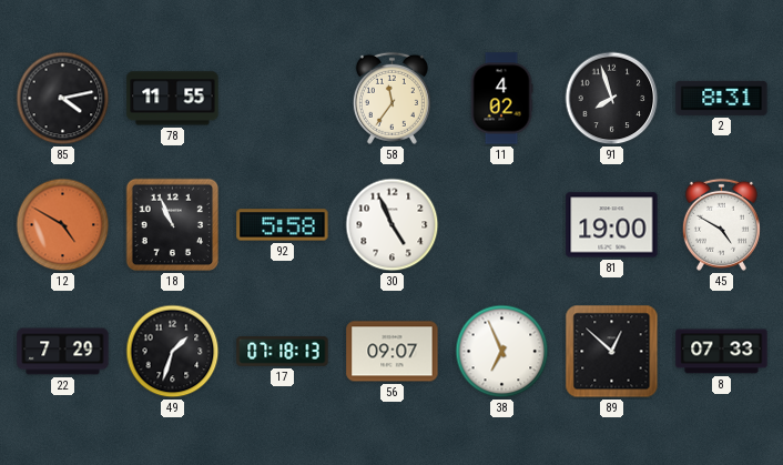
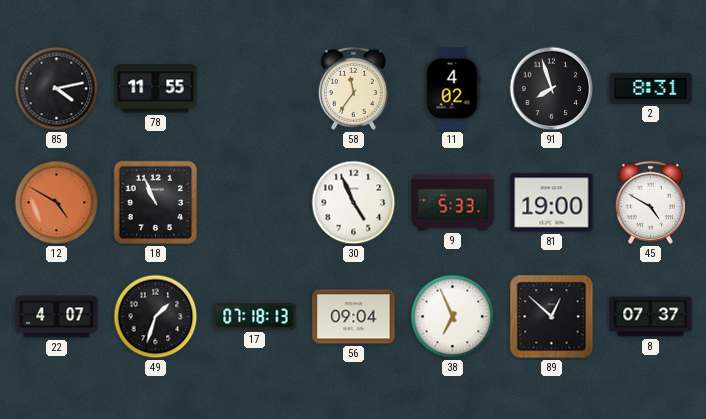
92: 5:58 -> none
9: none -> 5:33
22: 7:29 -> 4:07
56: 09:07 -> 09:04
8: 07:33 -> 07:37
